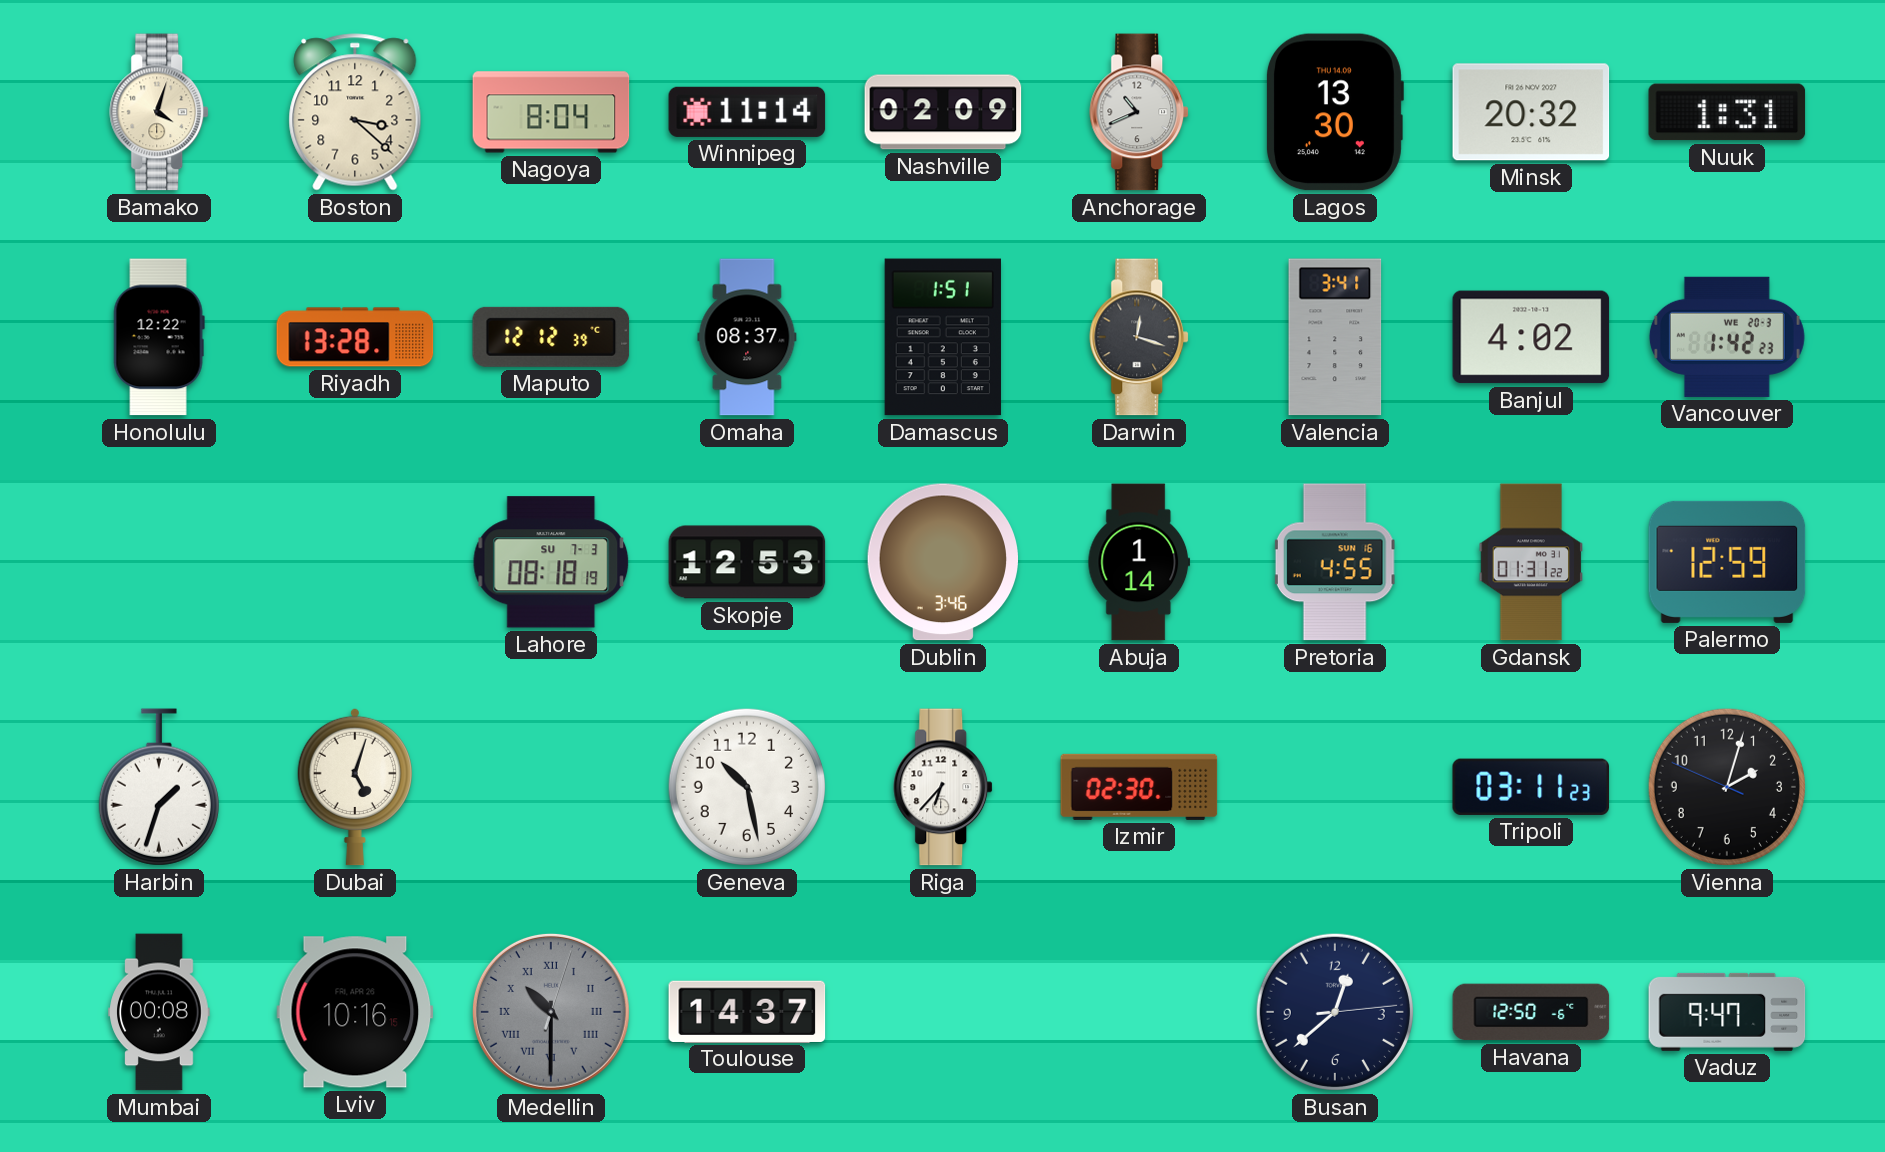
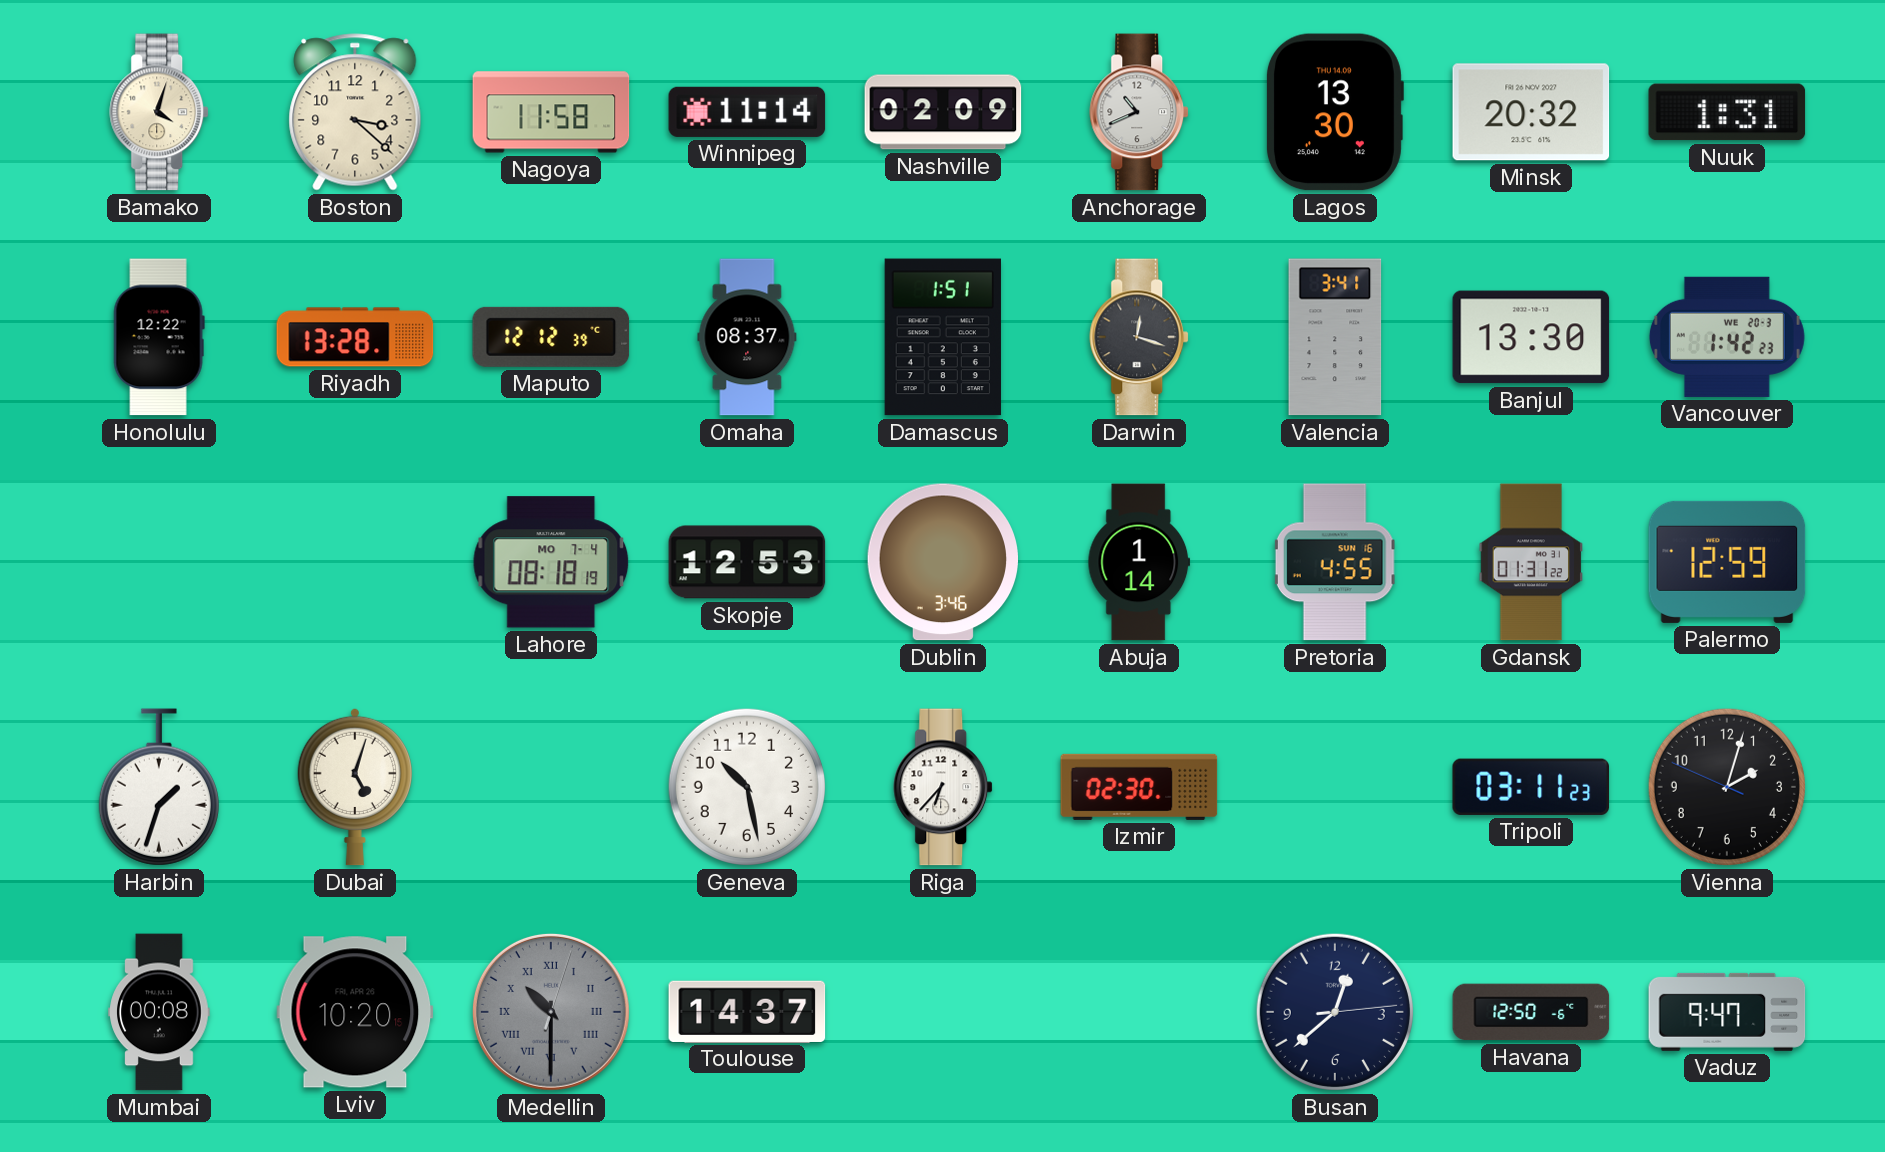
Nagoya: 8:04 -> 11:58
Banjul: 4:02 -> 13:30
Lahore date: SU 7-3 -> MO 7-4
Lviv: 10:16 -> 10:20
